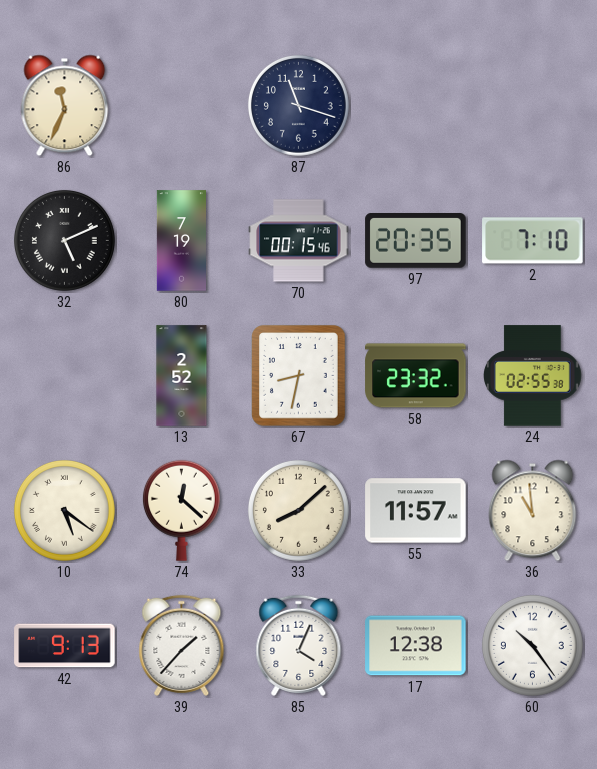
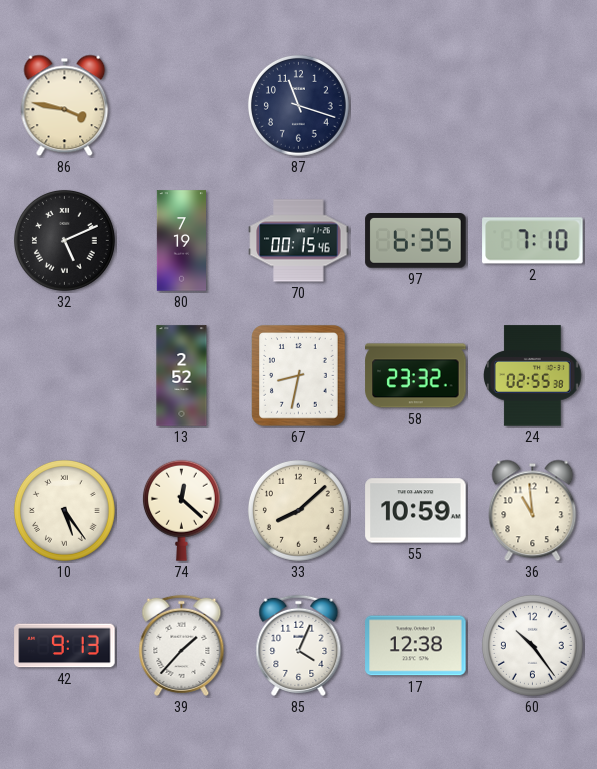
86: 11:34 -> 3:47
97: 20:35 -> 6:35
10: 5:21 -> 5:24
55: 11:57 -> 10:59
